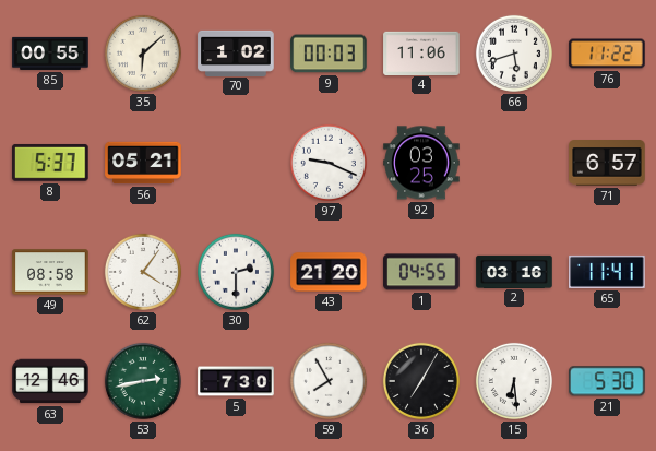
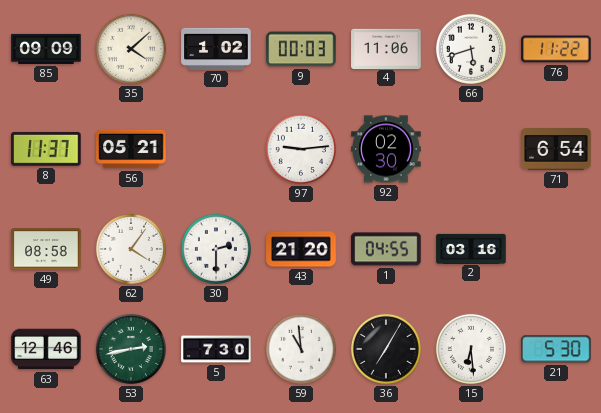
85: 00:55 -> 09:09
35: 6:08 -> 4:08
8: 5:37 -> 11:37
97: 9:19 -> 9:14
92: 03:25 -> 02:30
71: 6:57 -> 6:54
65: 11:41 -> none
59: 7:55 -> 10:59
